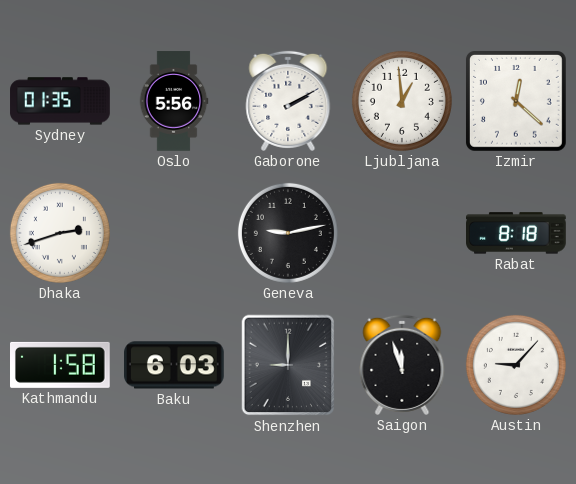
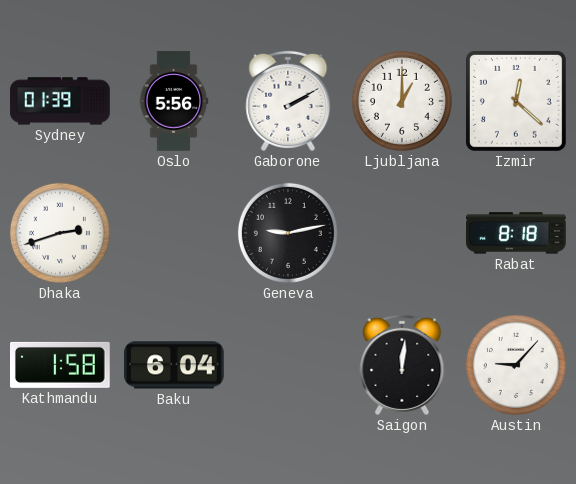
Sydney: 01:35 -> 01:39
Ljubljana: 12:59 -> 1:00
Baku: 6:03 -> 6:04
Shenzhen: 9:00 -> none
Saigon: 11:57 -> 12:01
